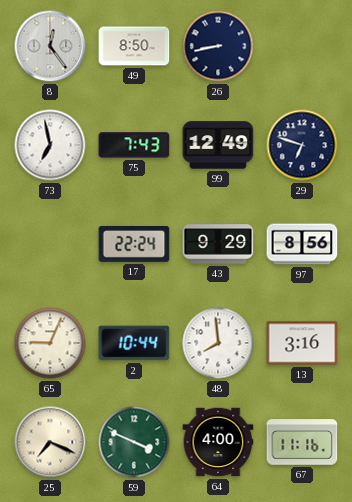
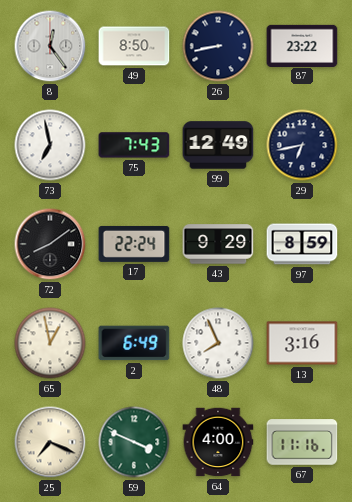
87: none -> 23:22
29: 6:48 -> 6:43
72: none -> 8:09
97: 8:56 -> 8:59
65: 9:04 -> 12:58
2: 10:44 -> 6:49
48: 7:59 -> 7:56
